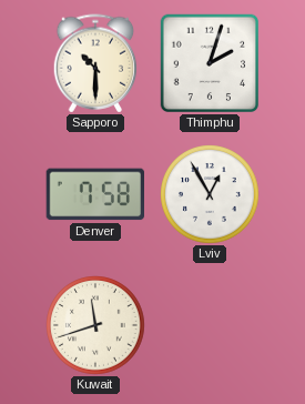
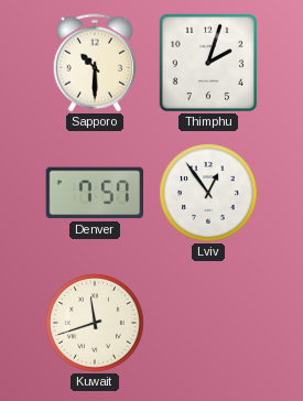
Denver: 7:58 -> 7:57
Lviv: 12:55 -> 12:54
